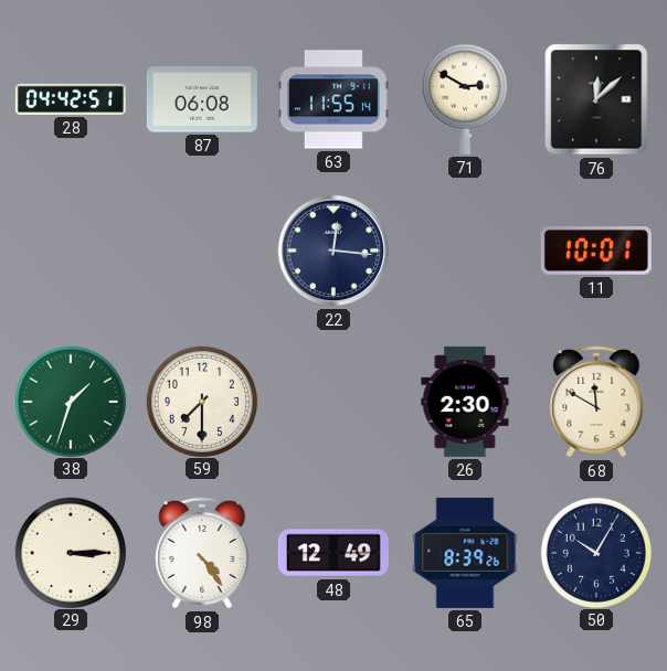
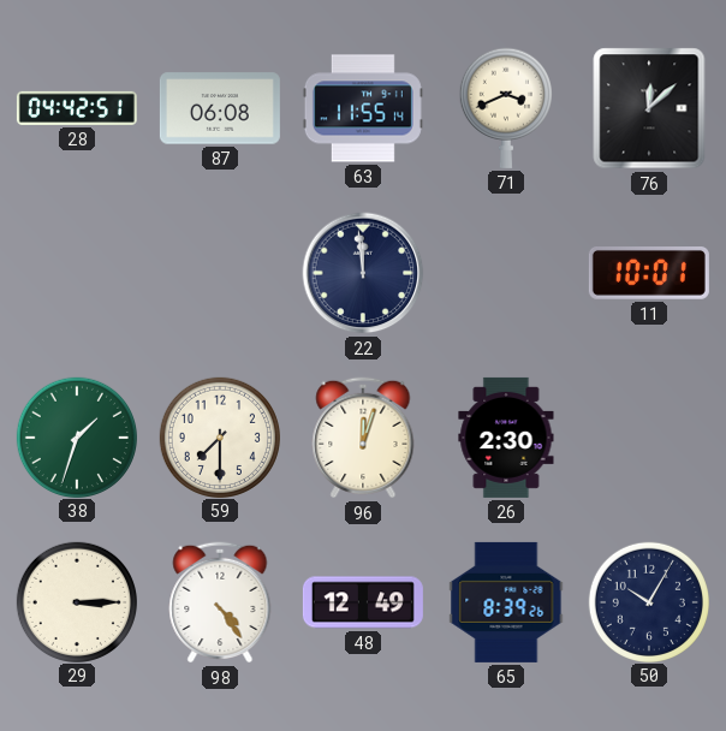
71: 2:50 -> 3:41
22: 12:16 -> 11:59
96: none -> 12:03
68: 11:50 -> none
